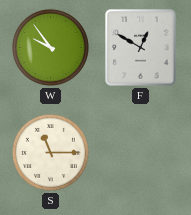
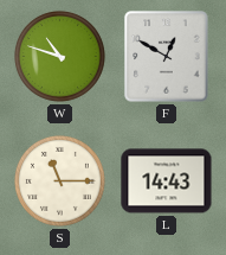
W: 9:54 -> 10:48
L: none -> 14:43
